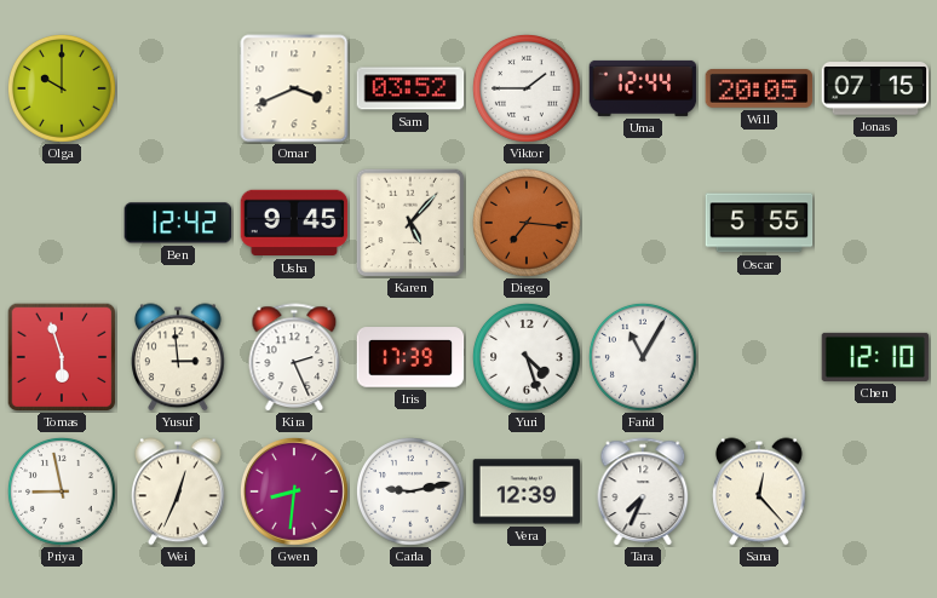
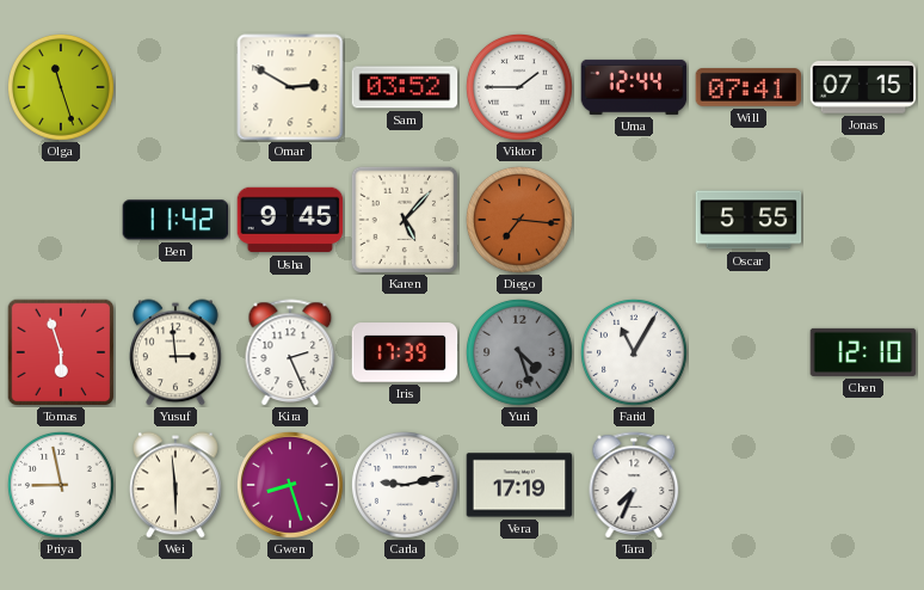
Olga: 10:00 -> 11:27
Omar: 3:41 -> 2:50
Will: 20:05 -> 07:41
Ben: 12:42 -> 11:42
Yuri dial: white -> grey
Wei: 12:34 -> 5:59
Gwen: 8:31 -> 8:27
Vera: 12:39 -> 17:19
Sana: 12:23 -> none
